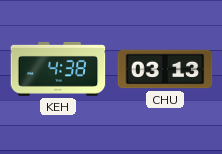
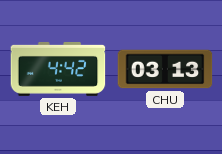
KEH: 4:38 -> 4:42
